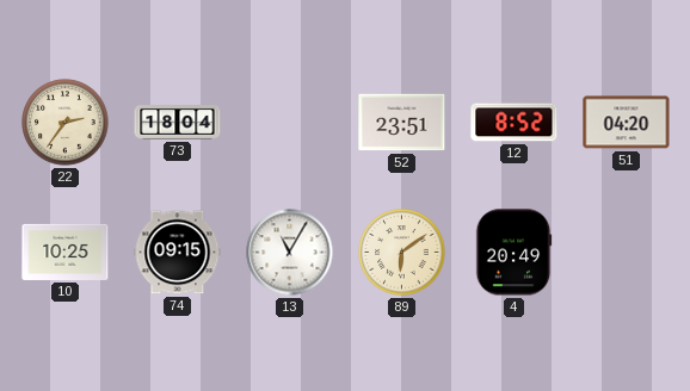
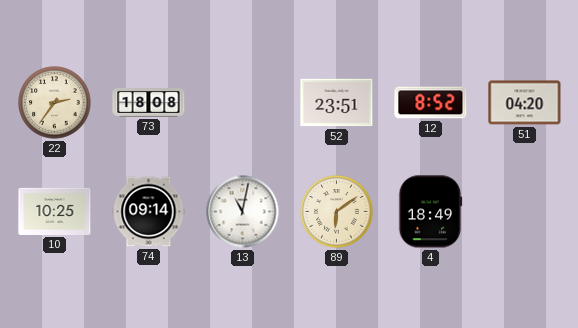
73: 18:04 -> 18:08
74: 09:15 -> 09:14
13: 11:05 -> 11:02
4: 20:49 -> 18:49
